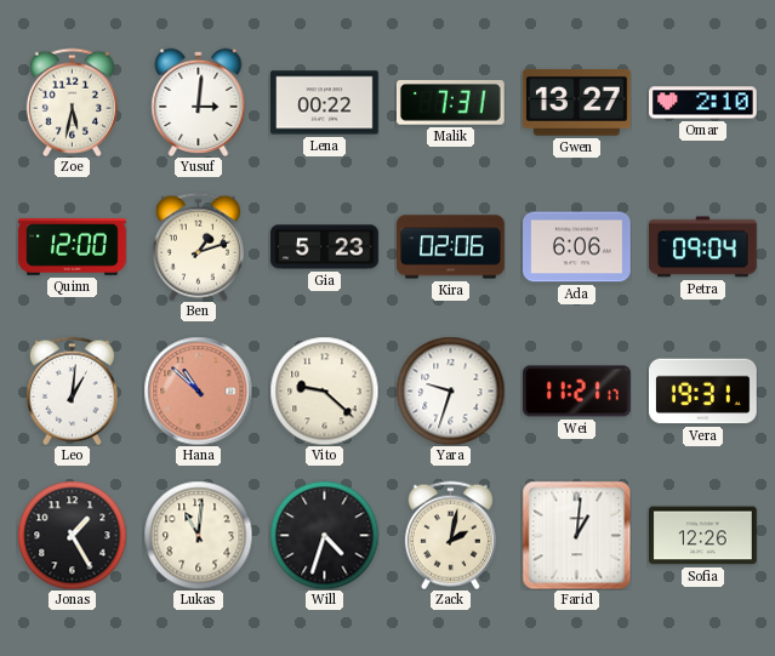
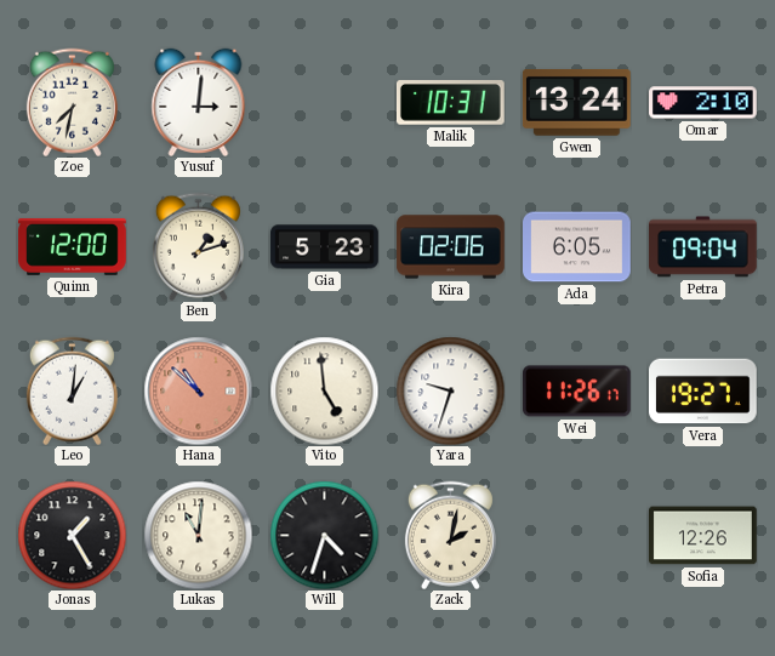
Zoe: 5:32 -> 7:32
Lena: 00:22 -> none
Malik: 7:31 -> 10:31
Gwen: 13:27 -> 13:24
Ada: 6:06 -> 6:05
Vito: 9:22 -> 4:59
Wei: 11:21 -> 11:26
Vera: 19:31 -> 19:27
Farid: 1:01 -> none
